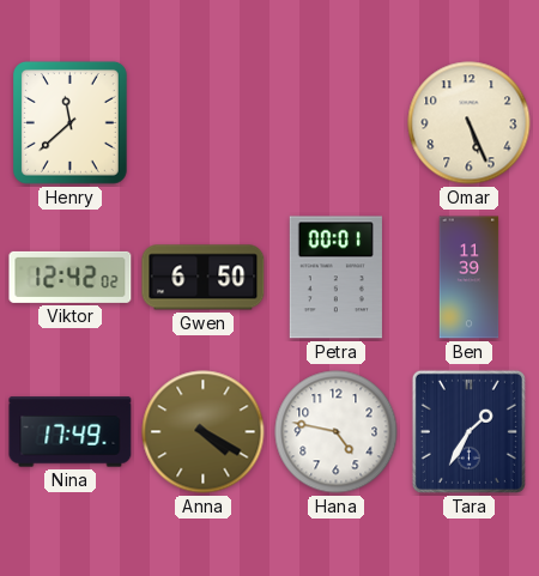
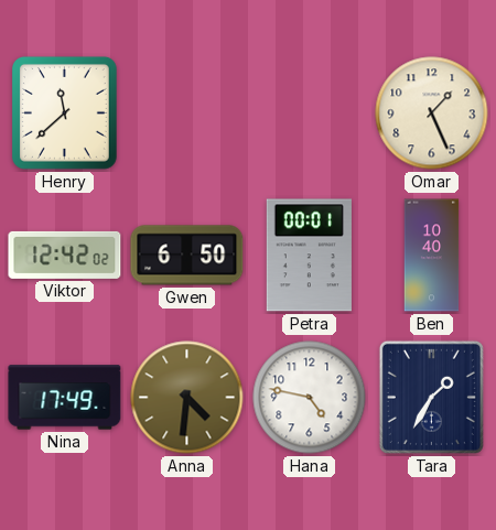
Omar: 5:26 -> 1:26
Ben: 11:39 -> 10:40
Anna: 4:20 -> 4:31
